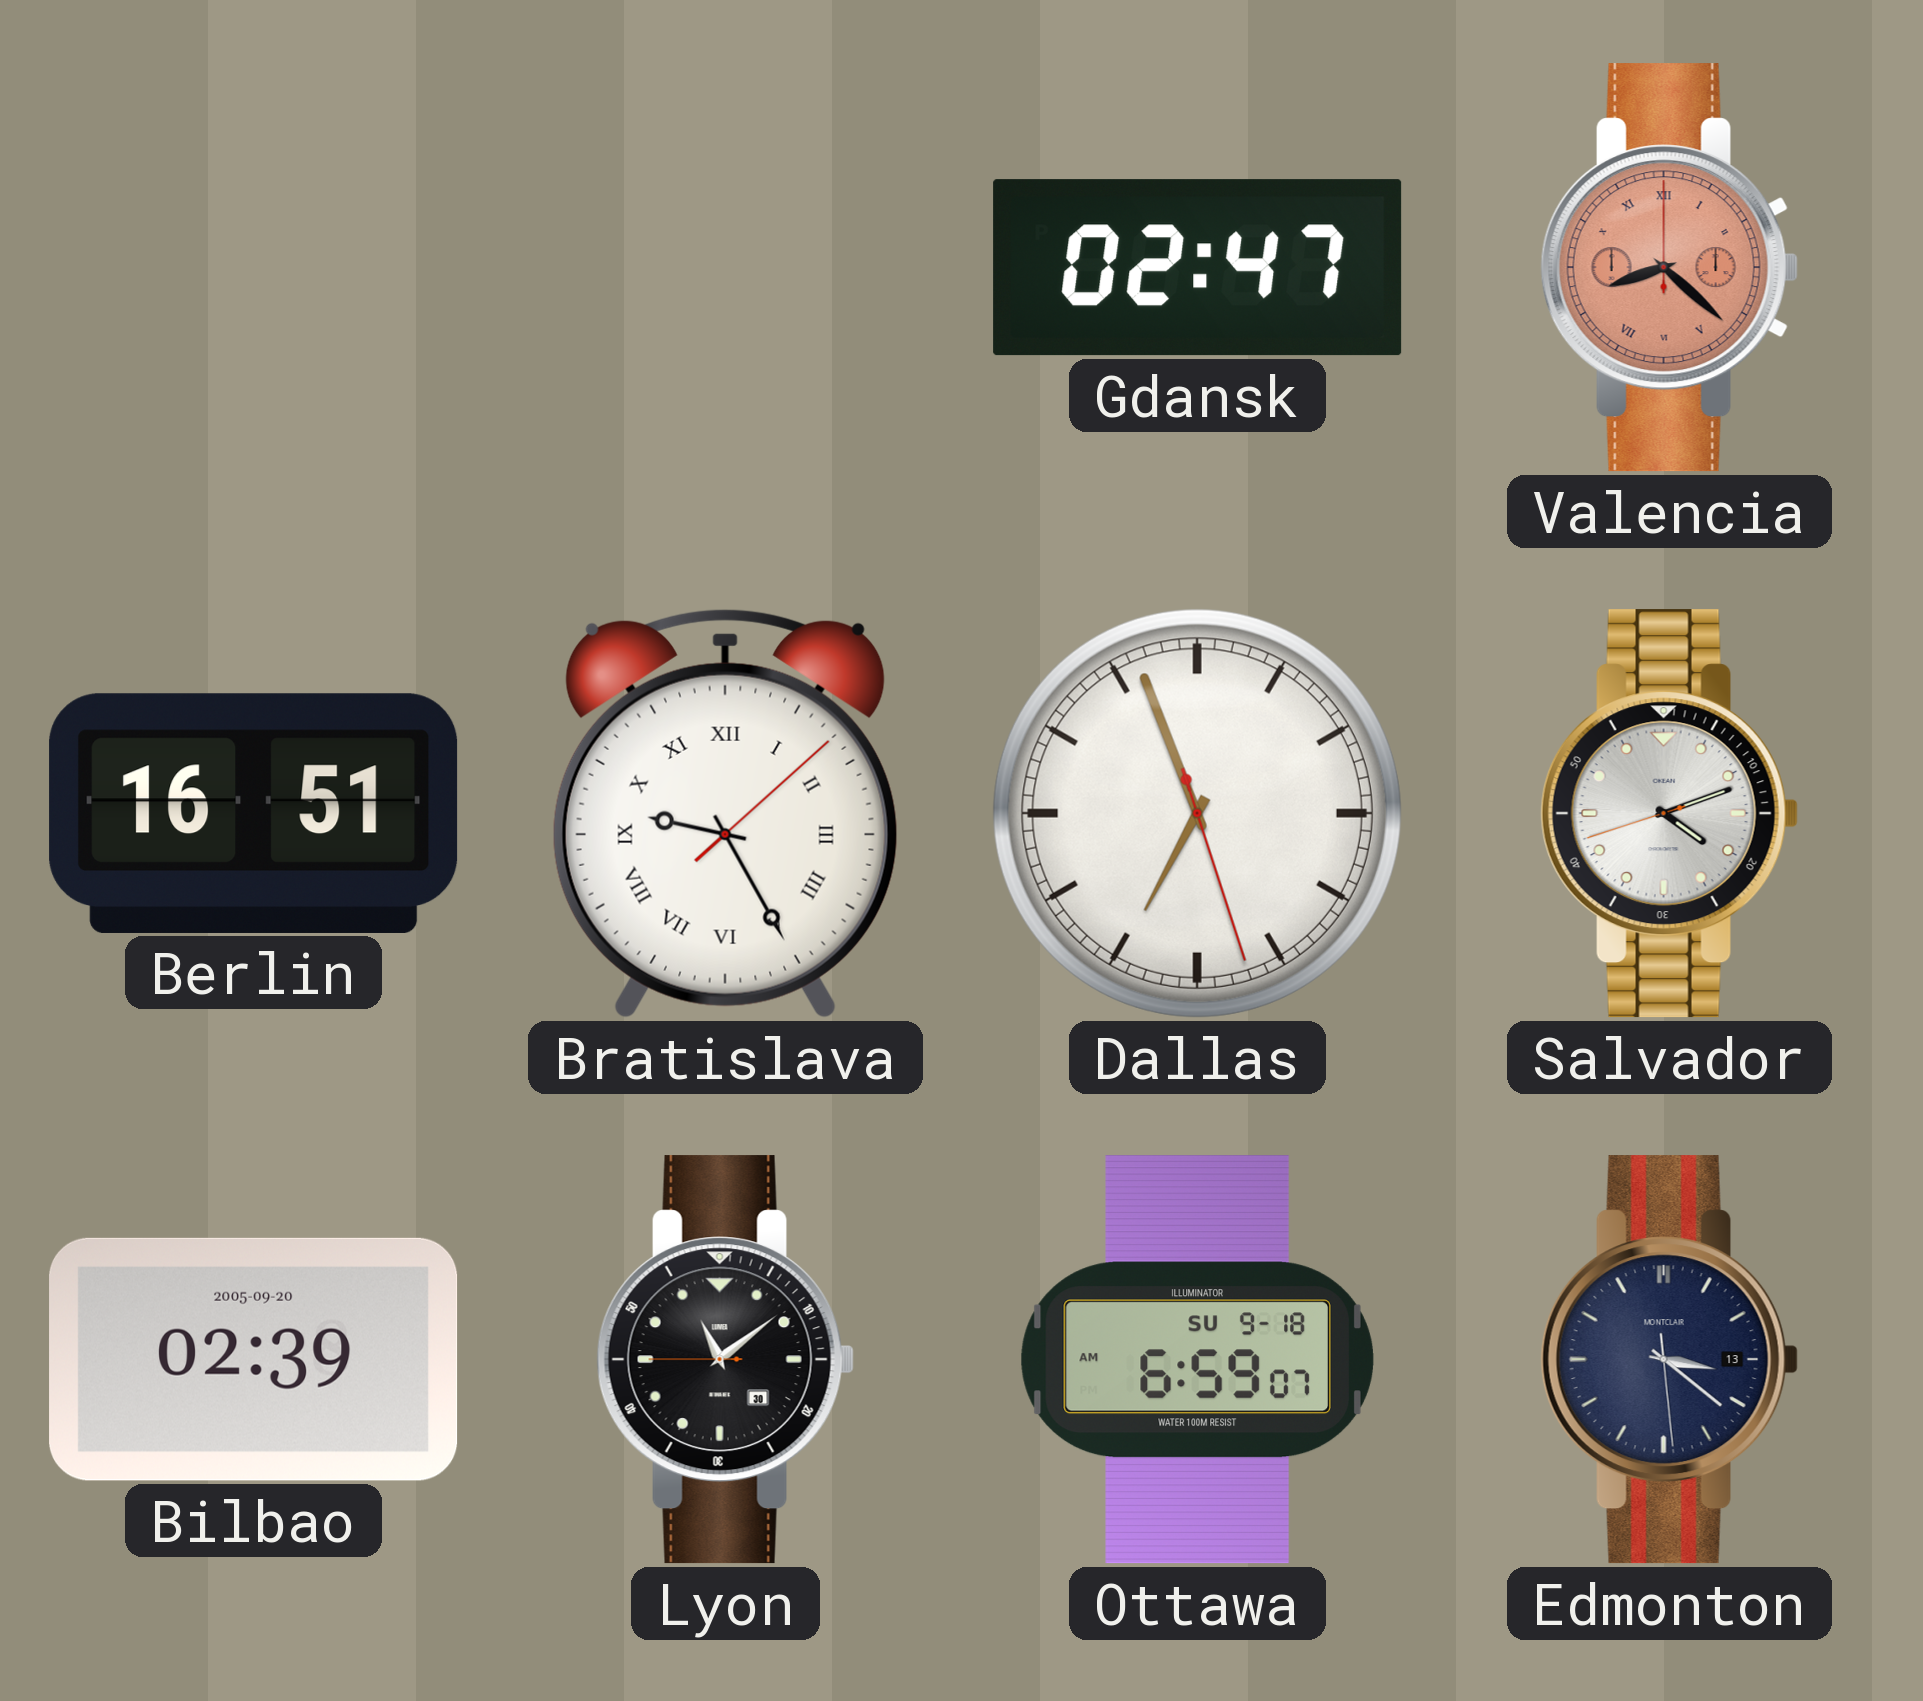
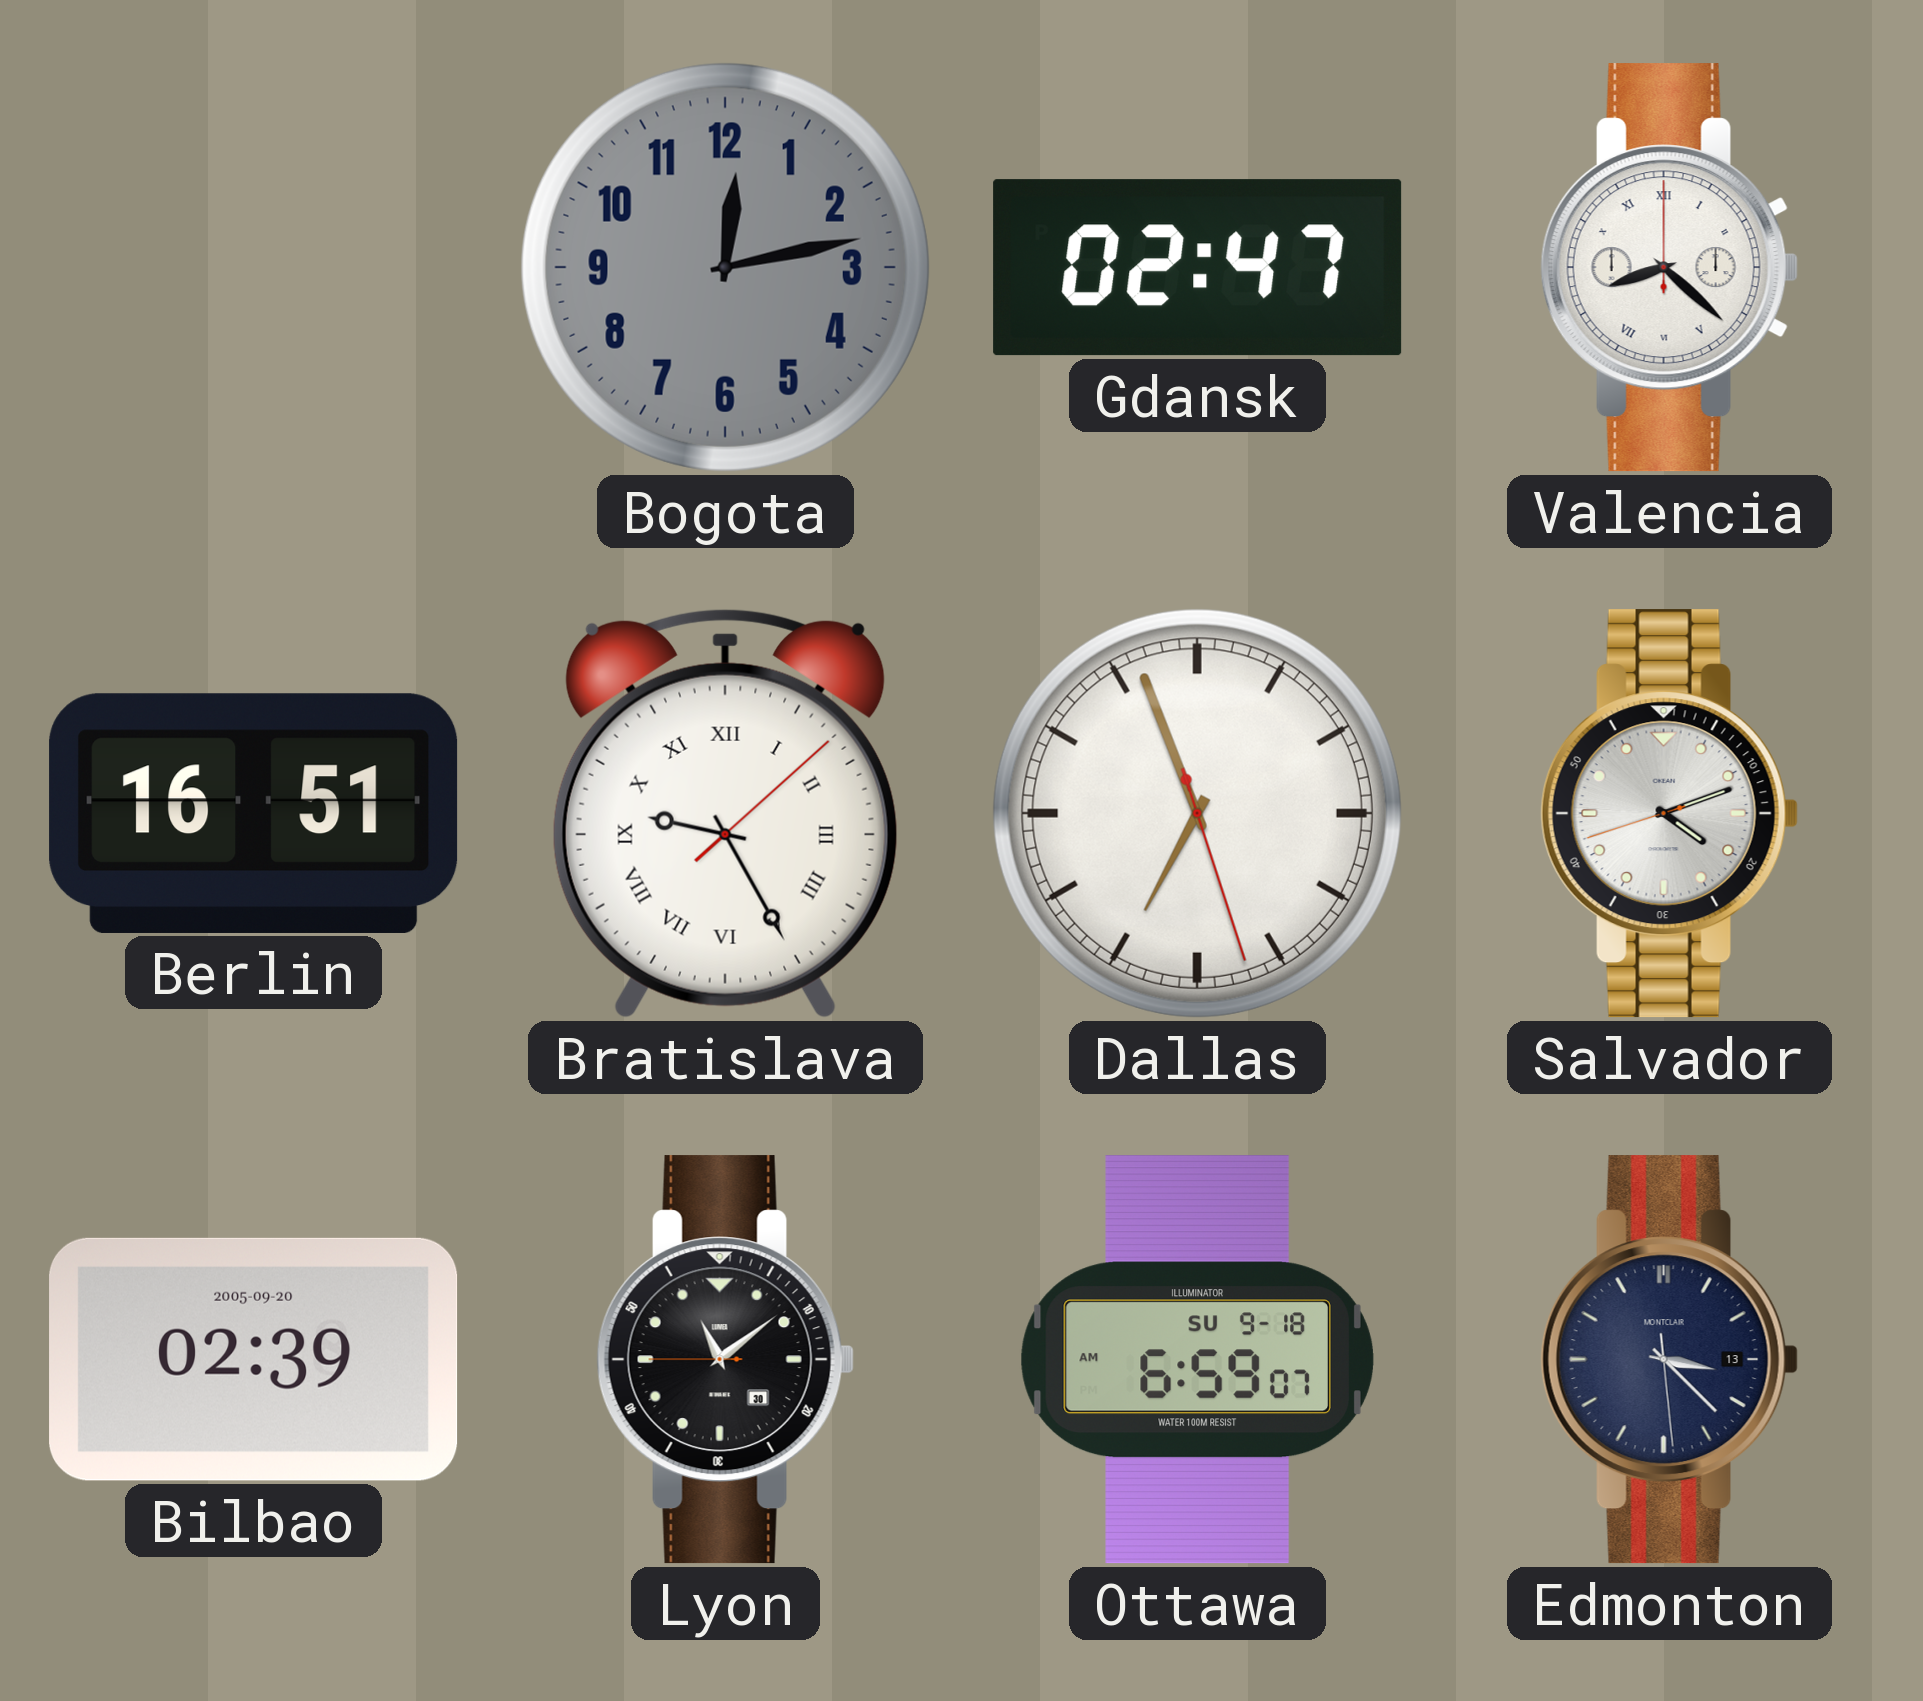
Bogota: none -> 12:13
Valencia dial: salmon -> white
Edmonton: 3:21 -> 3:22
